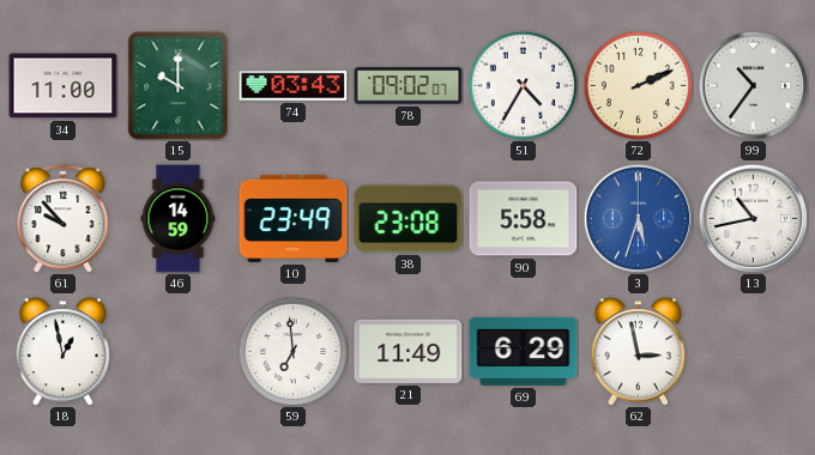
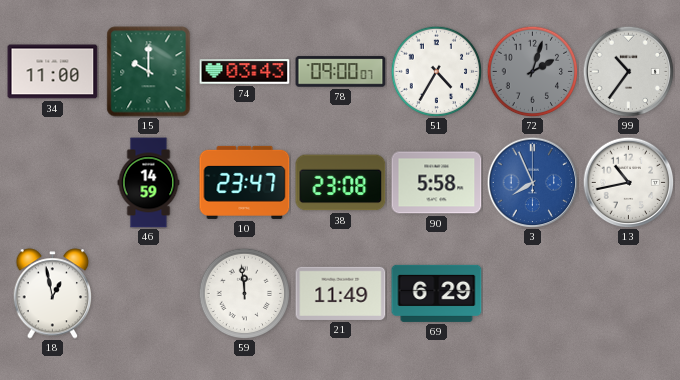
78: 09:02 -> 09:00
72: 2:11 -> 2:03
72 dial: cream -> grey
61: 9:53 -> none
10: 23:49 -> 23:47
3: 5:33 -> 7:56
59: 6:59 -> 11:59
62: 2:58 -> none
